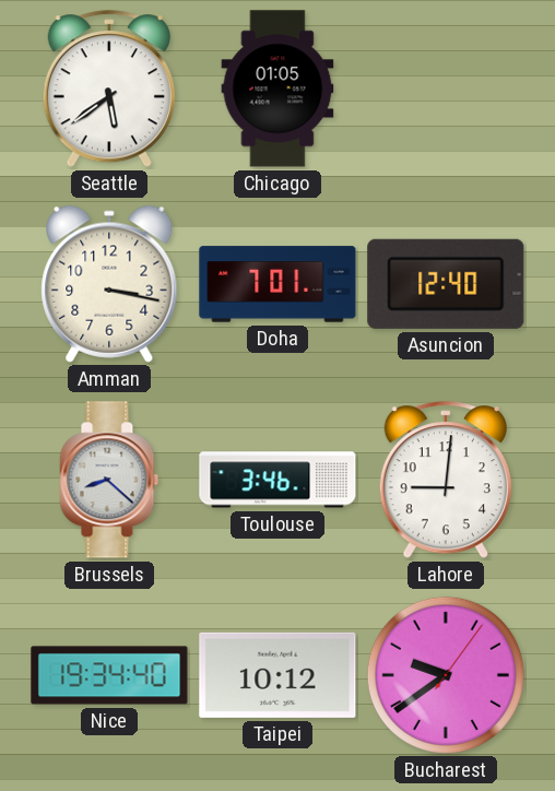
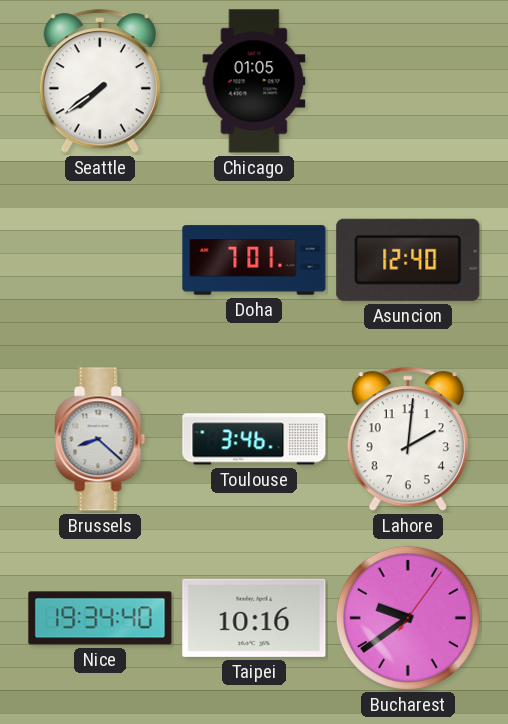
Seattle: 5:39 -> 7:39
Amman: 3:17 -> none
Lahore: 9:01 -> 2:01
Taipei: 10:12 -> 10:16
